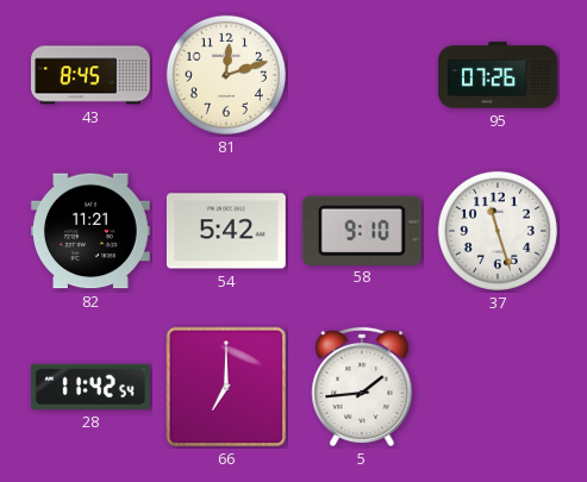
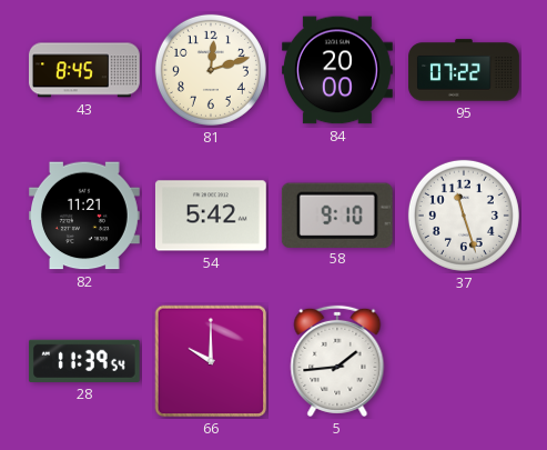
84: none -> 20:00
95: 07:26 -> 07:22
28: 11:42 -> 11:39
66: 7:00 -> 10:00
